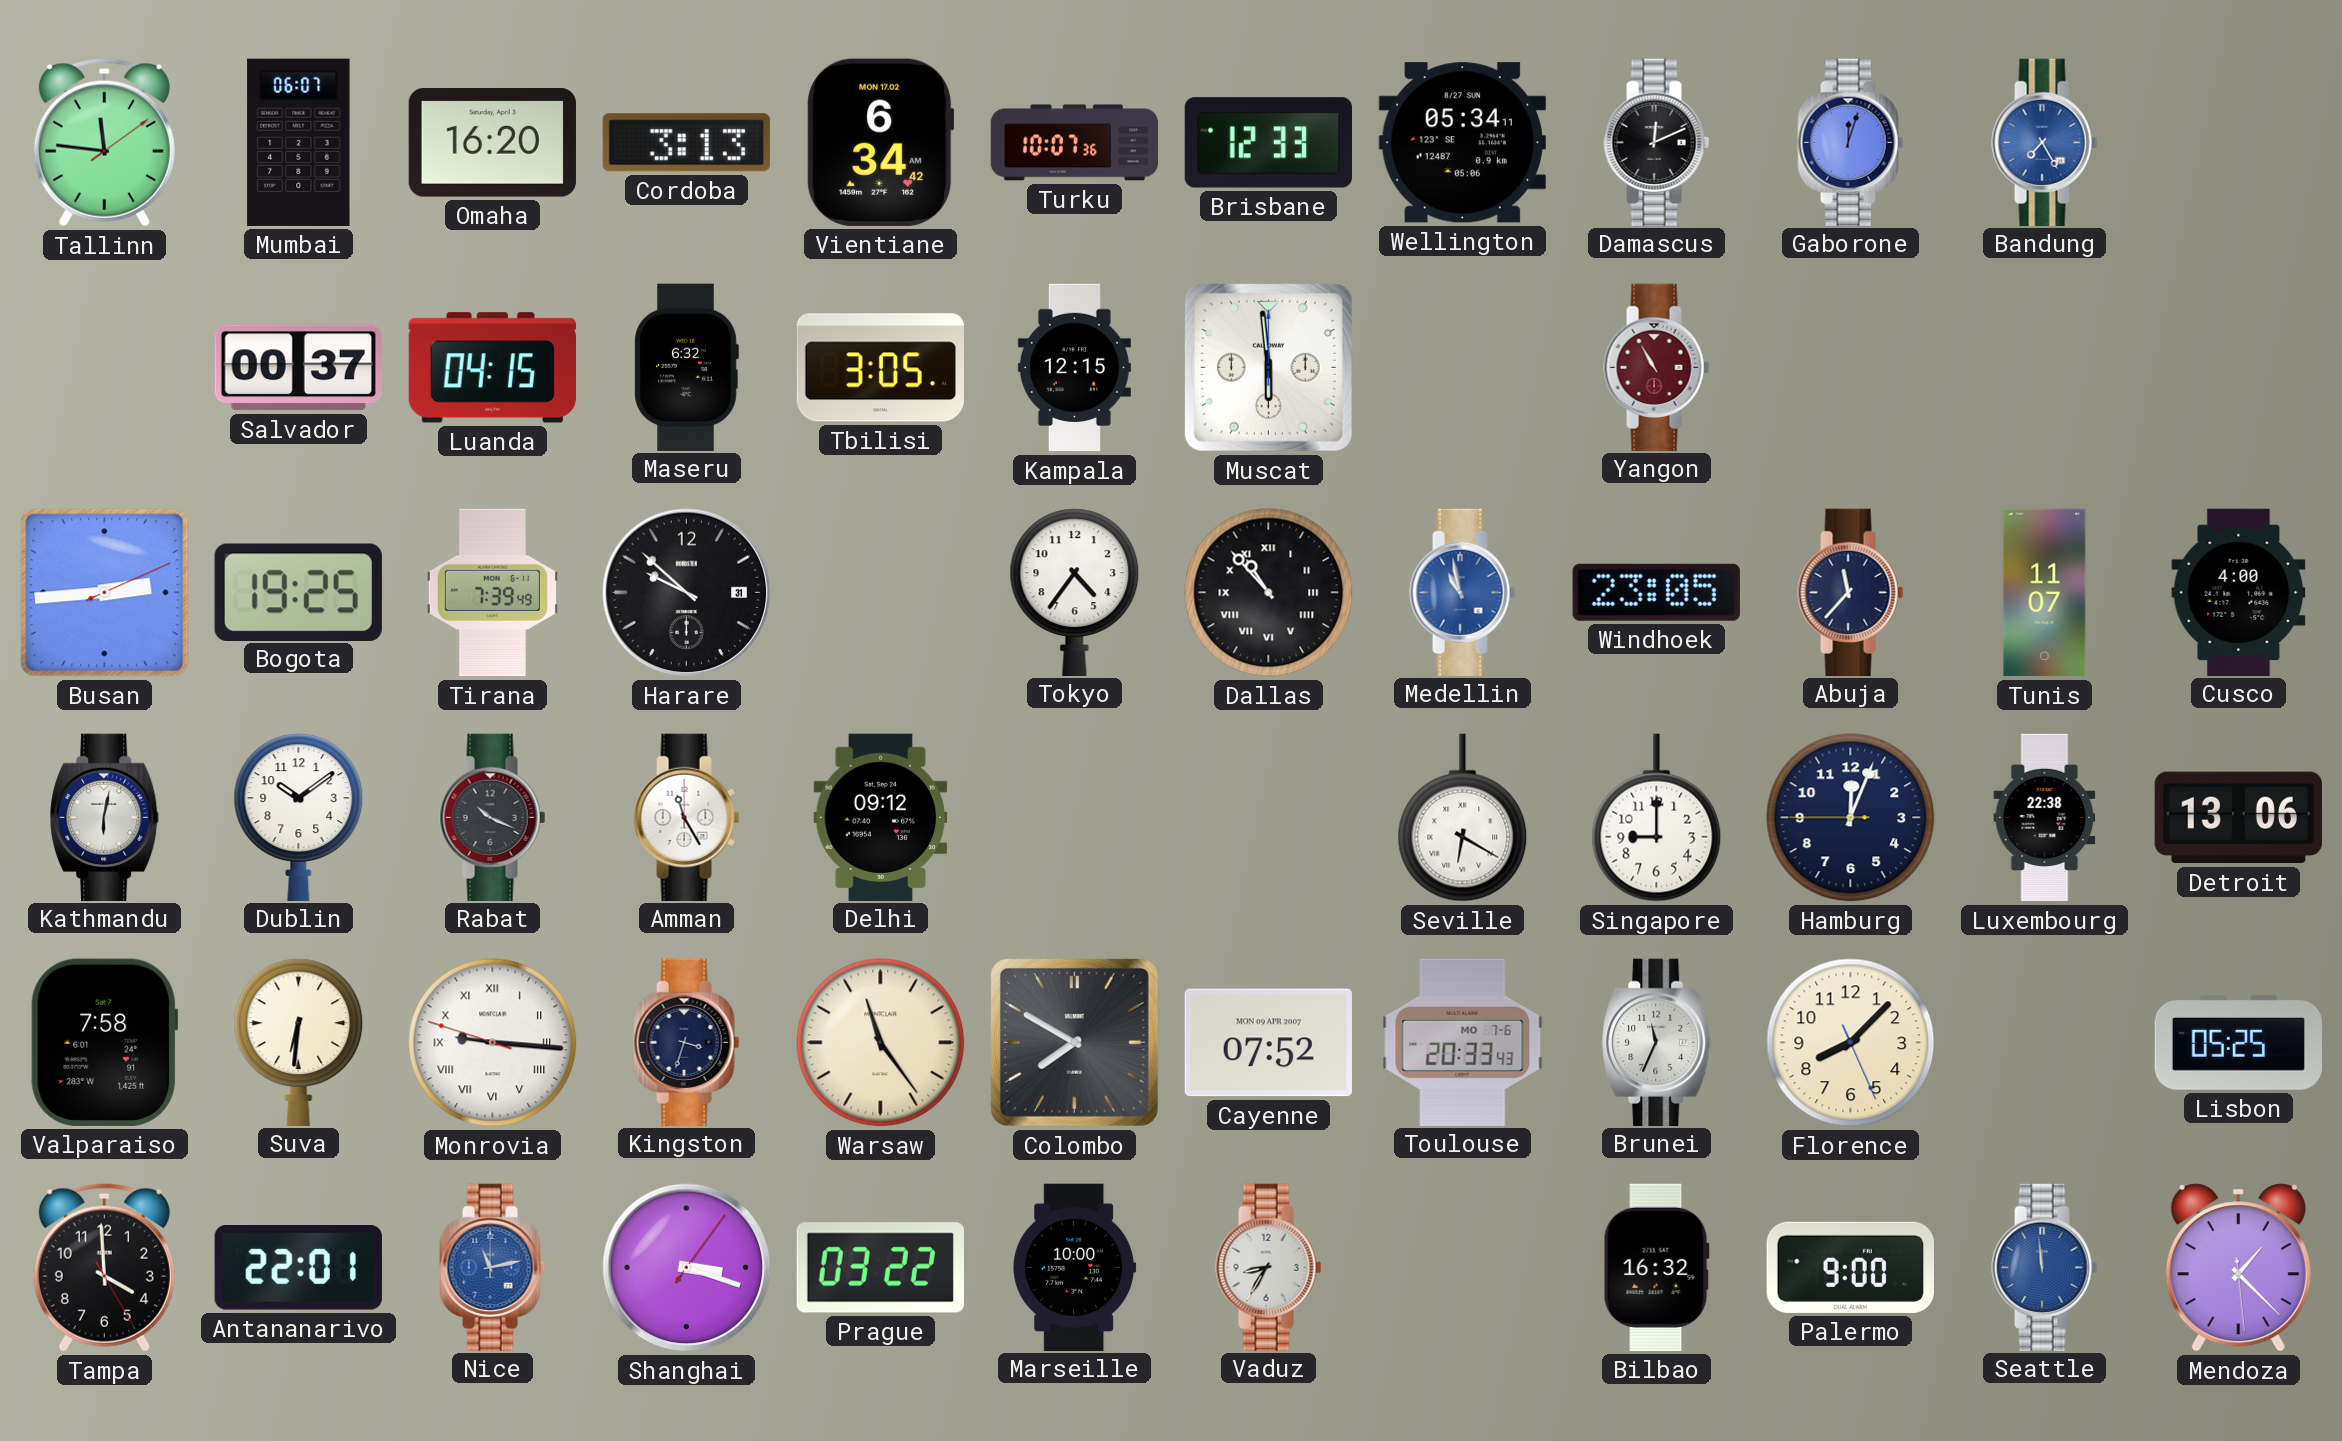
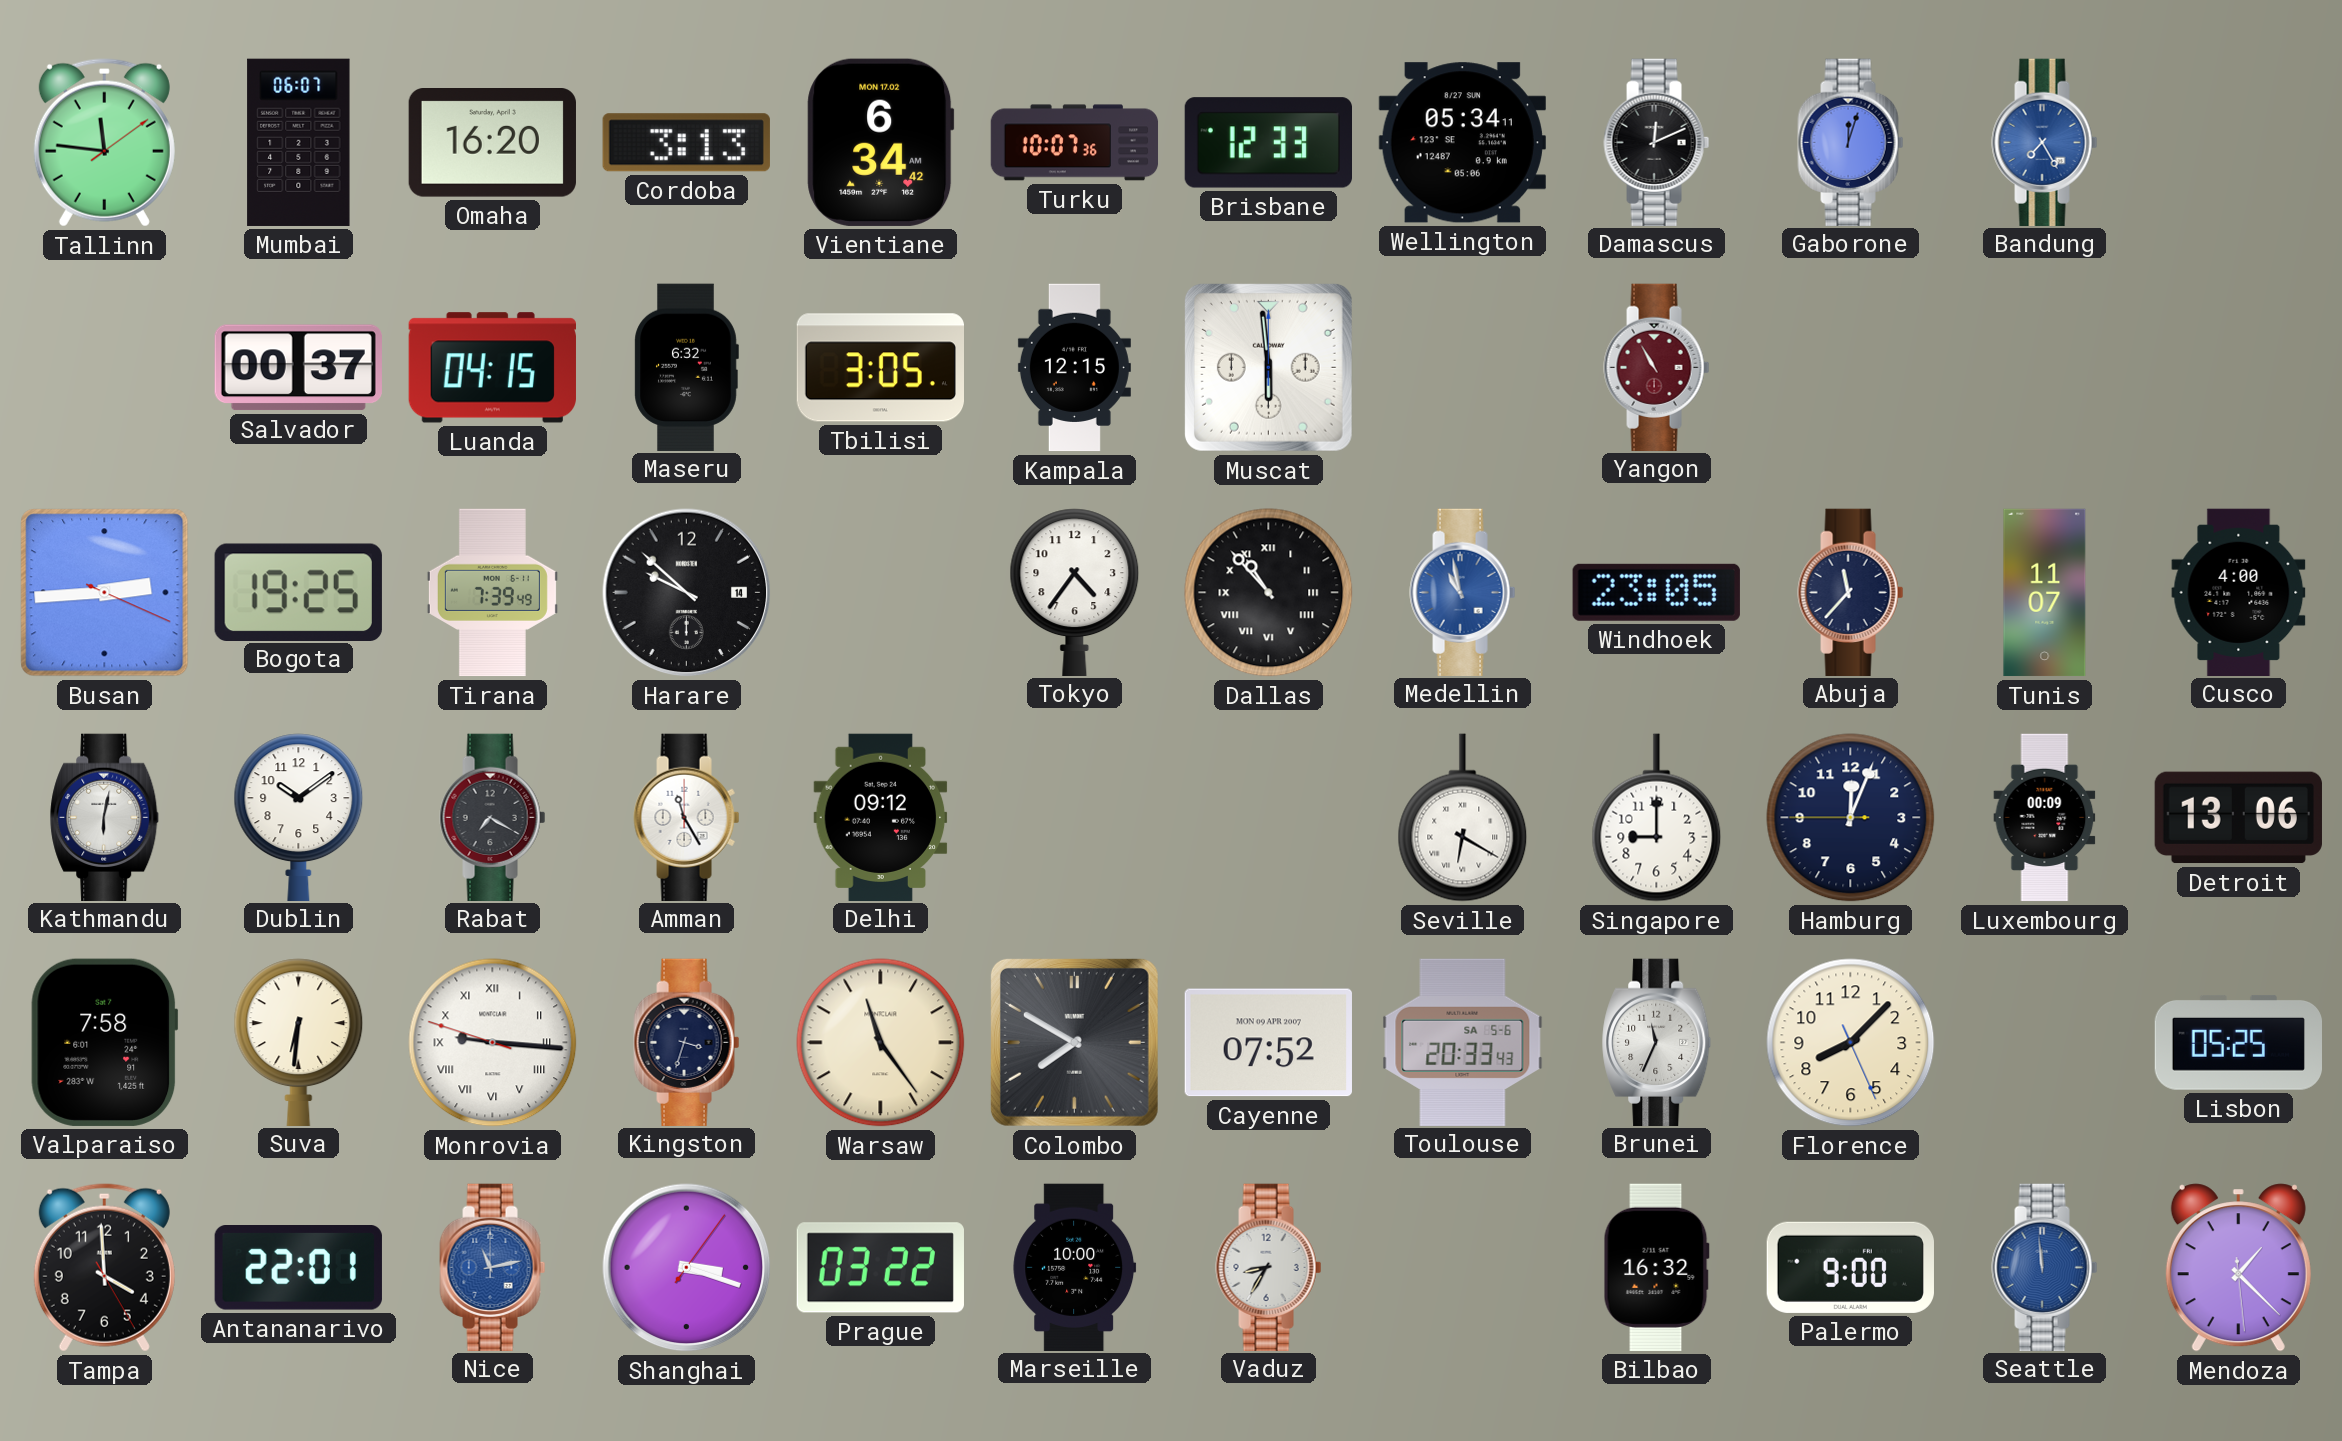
Busan: 2:44:11 -> 2:44:19
Harare date: 31 -> 14
Rabat: 10:19 -> 7:20
Luxembourg: 22:38 -> 00:09
Toulouse date: MO 7-6 -> SA 5-6
